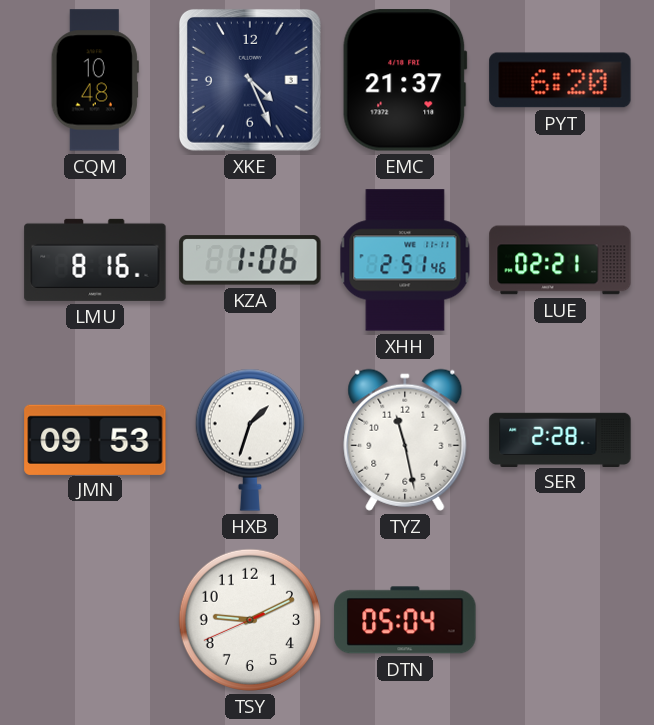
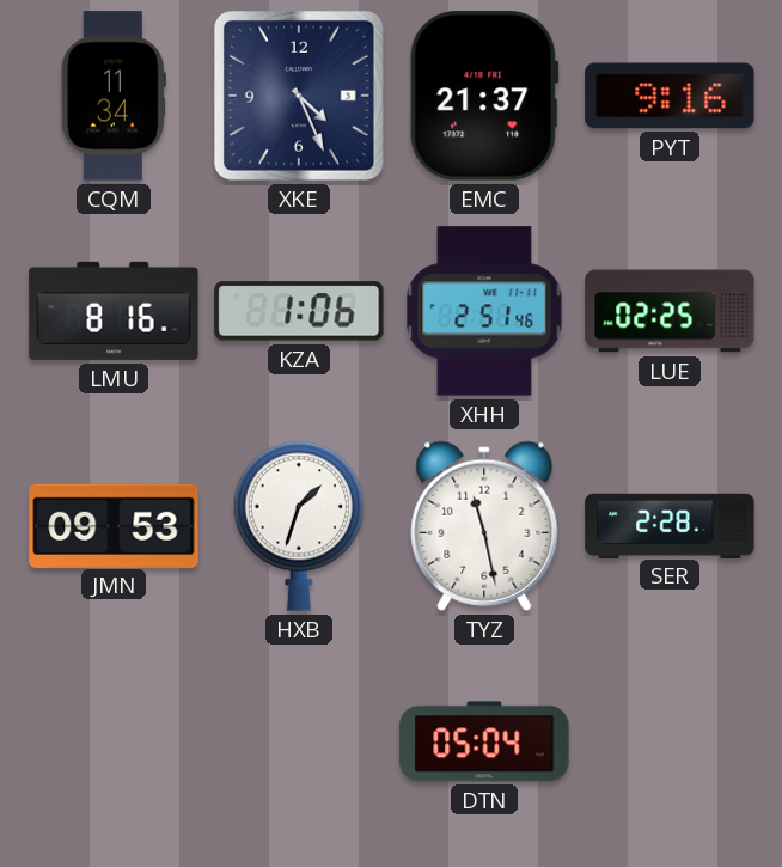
CQM: 10:48 -> 11:34
PYT: 6:20 -> 9:16
LUE: 02:21 -> 02:25
TSY: 9:10 -> none
